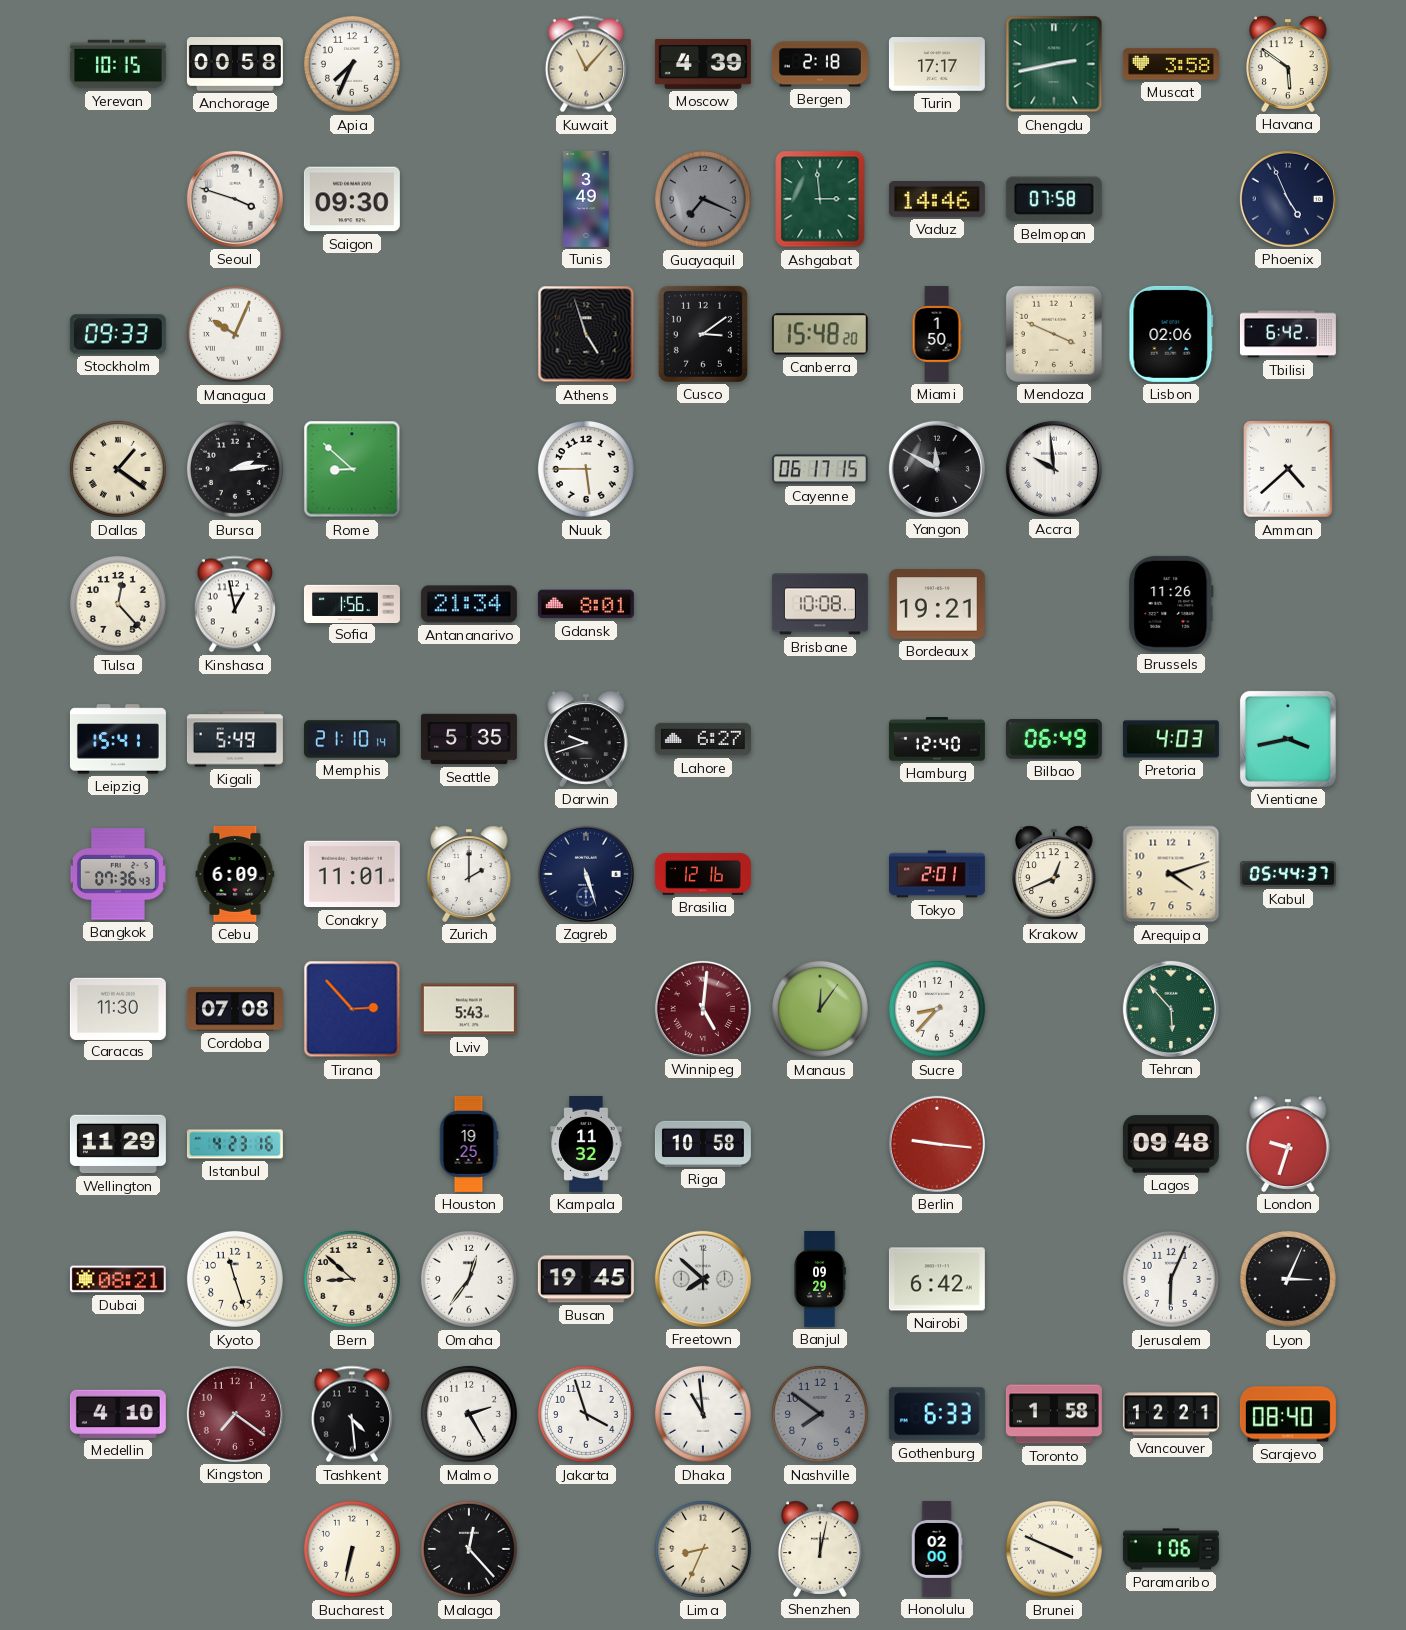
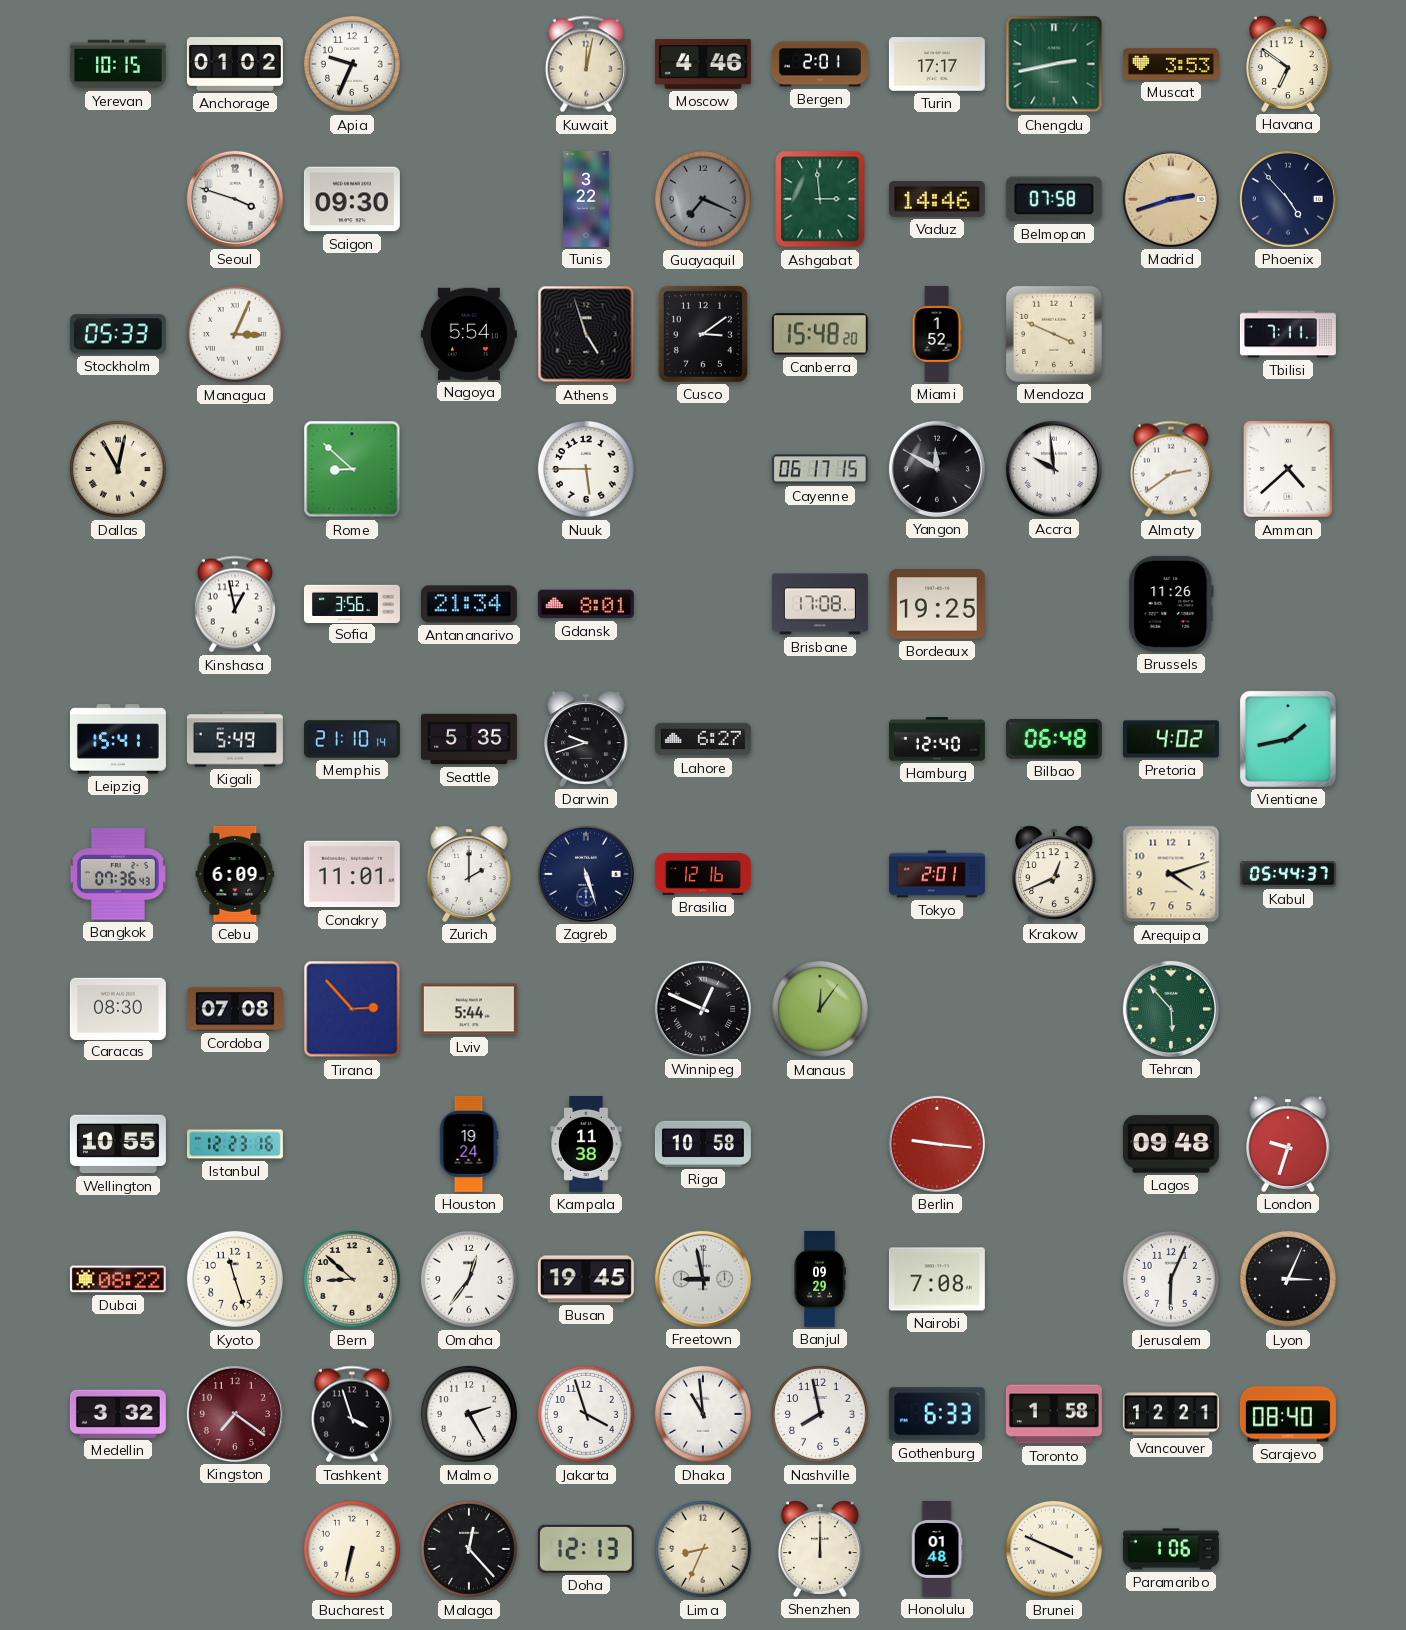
Anchorage: 00:58 -> 01:02
Apia: 7:34 -> 9:34
Kuwait: 11:07 -> 12:02
Moscow: 4:39 -> 4:46
Bergen: 2:18 -> 2:01
Muscat: 3:58 -> 3:53
Havana: 5:51 -> 6:51
Tunis: 3:49 -> 3:22
Madrid: none -> 2:42
Phoenix: 4:56 -> 4:53
Stockholm: 09:33 -> 05:33
Managua: 10:04 -> 3:04
Nagoya: none -> 5:54
Miami: 1:50 -> 1:52
Lisbon: 02:06 -> none
Tbilisi: 6:42 -> 7:11
Dallas: 1:21 -> 11:02
Bursa: 2:14 -> none
Almaty: none -> 2:39
Tulsa: 12:23 -> none
Sofia: 1:56 -> 3:56
Brisbane: 10:08 -> 17:08
Bordeaux: 19:21 -> 19:25
Bilbao: 06:49 -> 06:48
Pretoria: 4:03 -> 4:02
Vientiane: 3:43 -> 1:43
Caracas: 11:30 -> 08:30
Lviv: 5:43 -> 5:44
Winnipeg: 5:01 -> 12:49
Winnipeg dial: burgundy -> black
Sucre: 8:37 -> none
Wellington: 11:29 -> 10:55
Istanbul: 4:23 -> 12:23
Houston: 19:25 -> 19:24
Kampala: 11:32 -> 11:38
Dubai: 08:21 -> 08:22
Freetown: 7:52 -> 8:58
Nairobi: 6:42 -> 7:08
Medellin: 4:10 -> 3:32
Tashkent: 4:29 -> 3:57
Nashville: 7:51 -> 7:58
Nashville dial: grey -> white
Doha: none -> 12:13
Shenzhen: 12:02 -> 12:00
Honolulu: 02:00 -> 01:48
